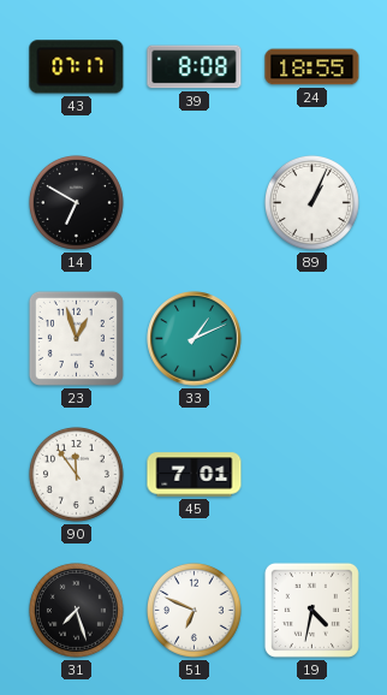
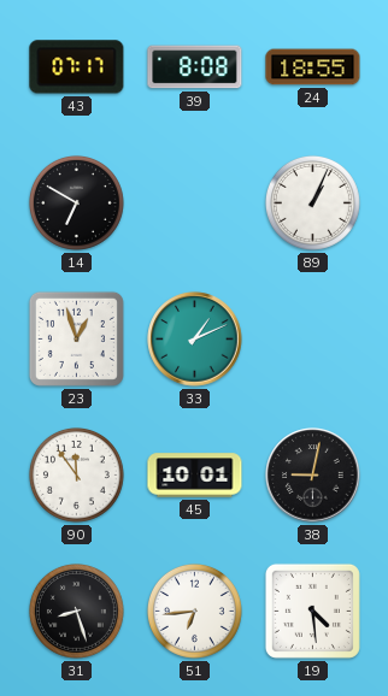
45: 7:01 -> 10:01
38: none -> 9:02
31: 7:27 -> 8:27
51: 6:49 -> 6:44
19: 4:32 -> 4:29
